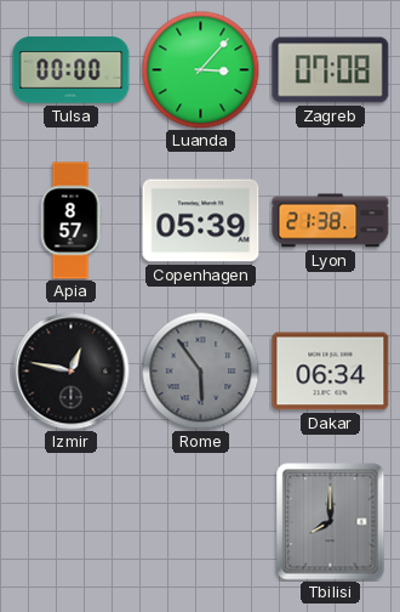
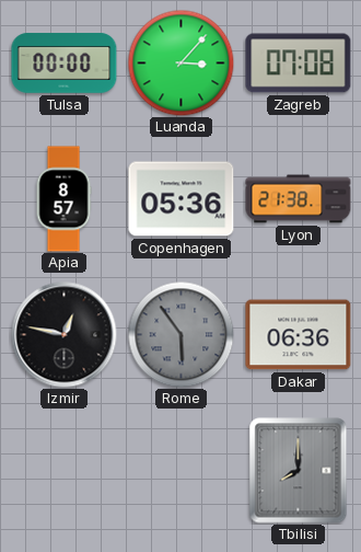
Copenhagen: 05:39 -> 05:36
Dakar: 06:34 -> 06:36
